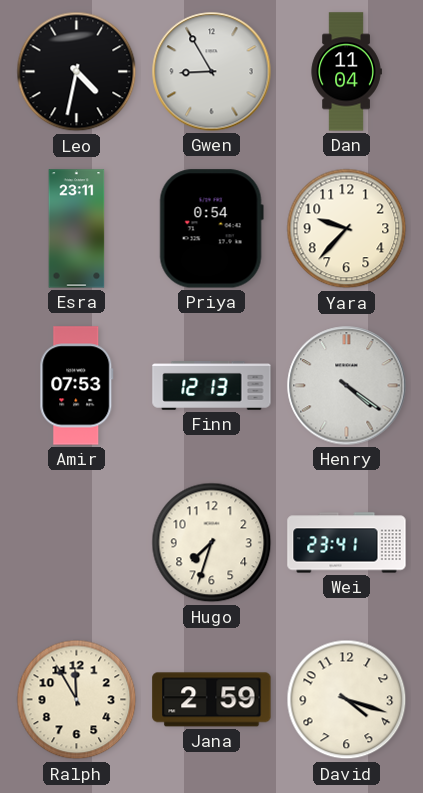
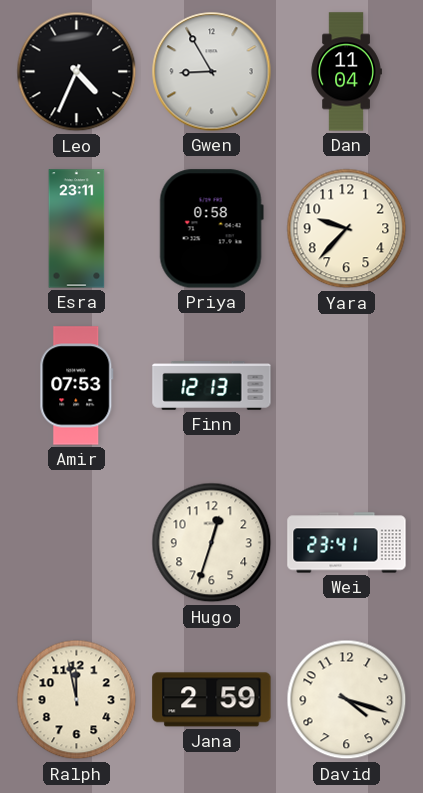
Leo: 4:32 -> 4:34
Priya: 0:54 -> 0:58
Henry: 4:21 -> none
Hugo: 7:33 -> 12:33
Ralph: 11:55 -> 11:58
